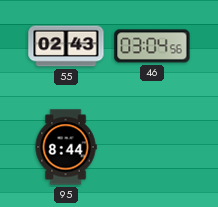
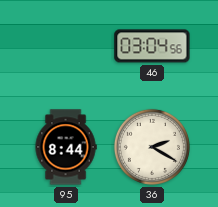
55: 02:43 -> none
36: none -> 2:20
